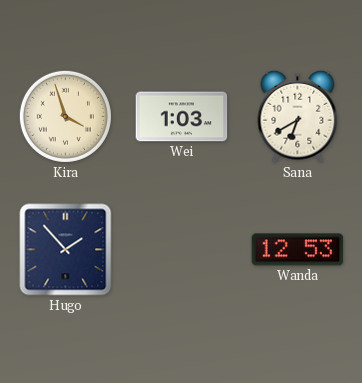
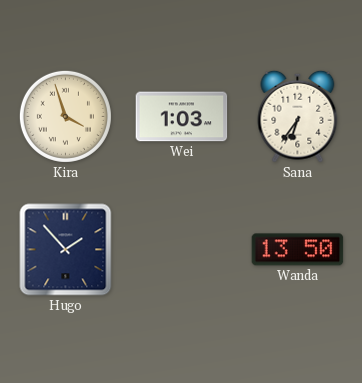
Sana: 6:40 -> 6:36
Wanda: 12:53 -> 13:50
